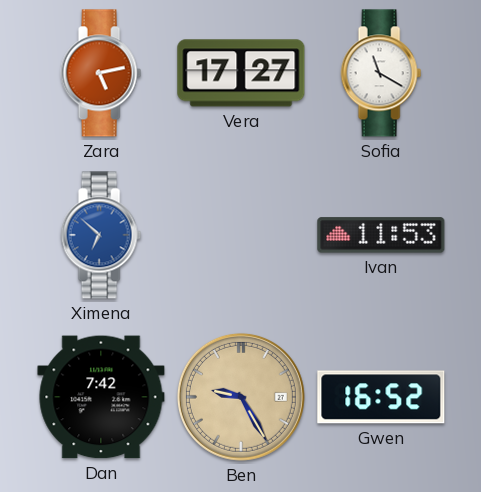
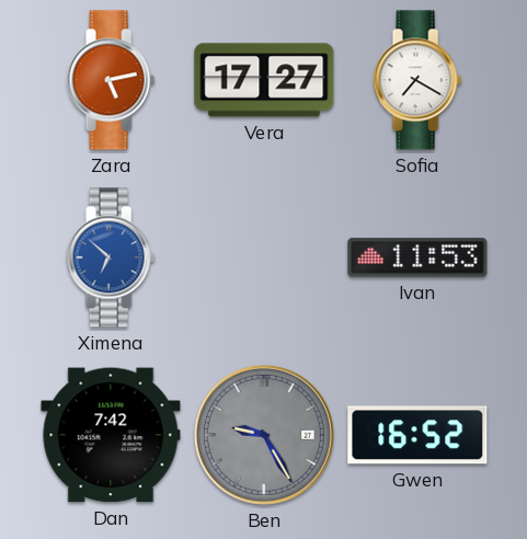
Sofia: 11:20 -> 7:20
Ben dial: champagne -> grey
